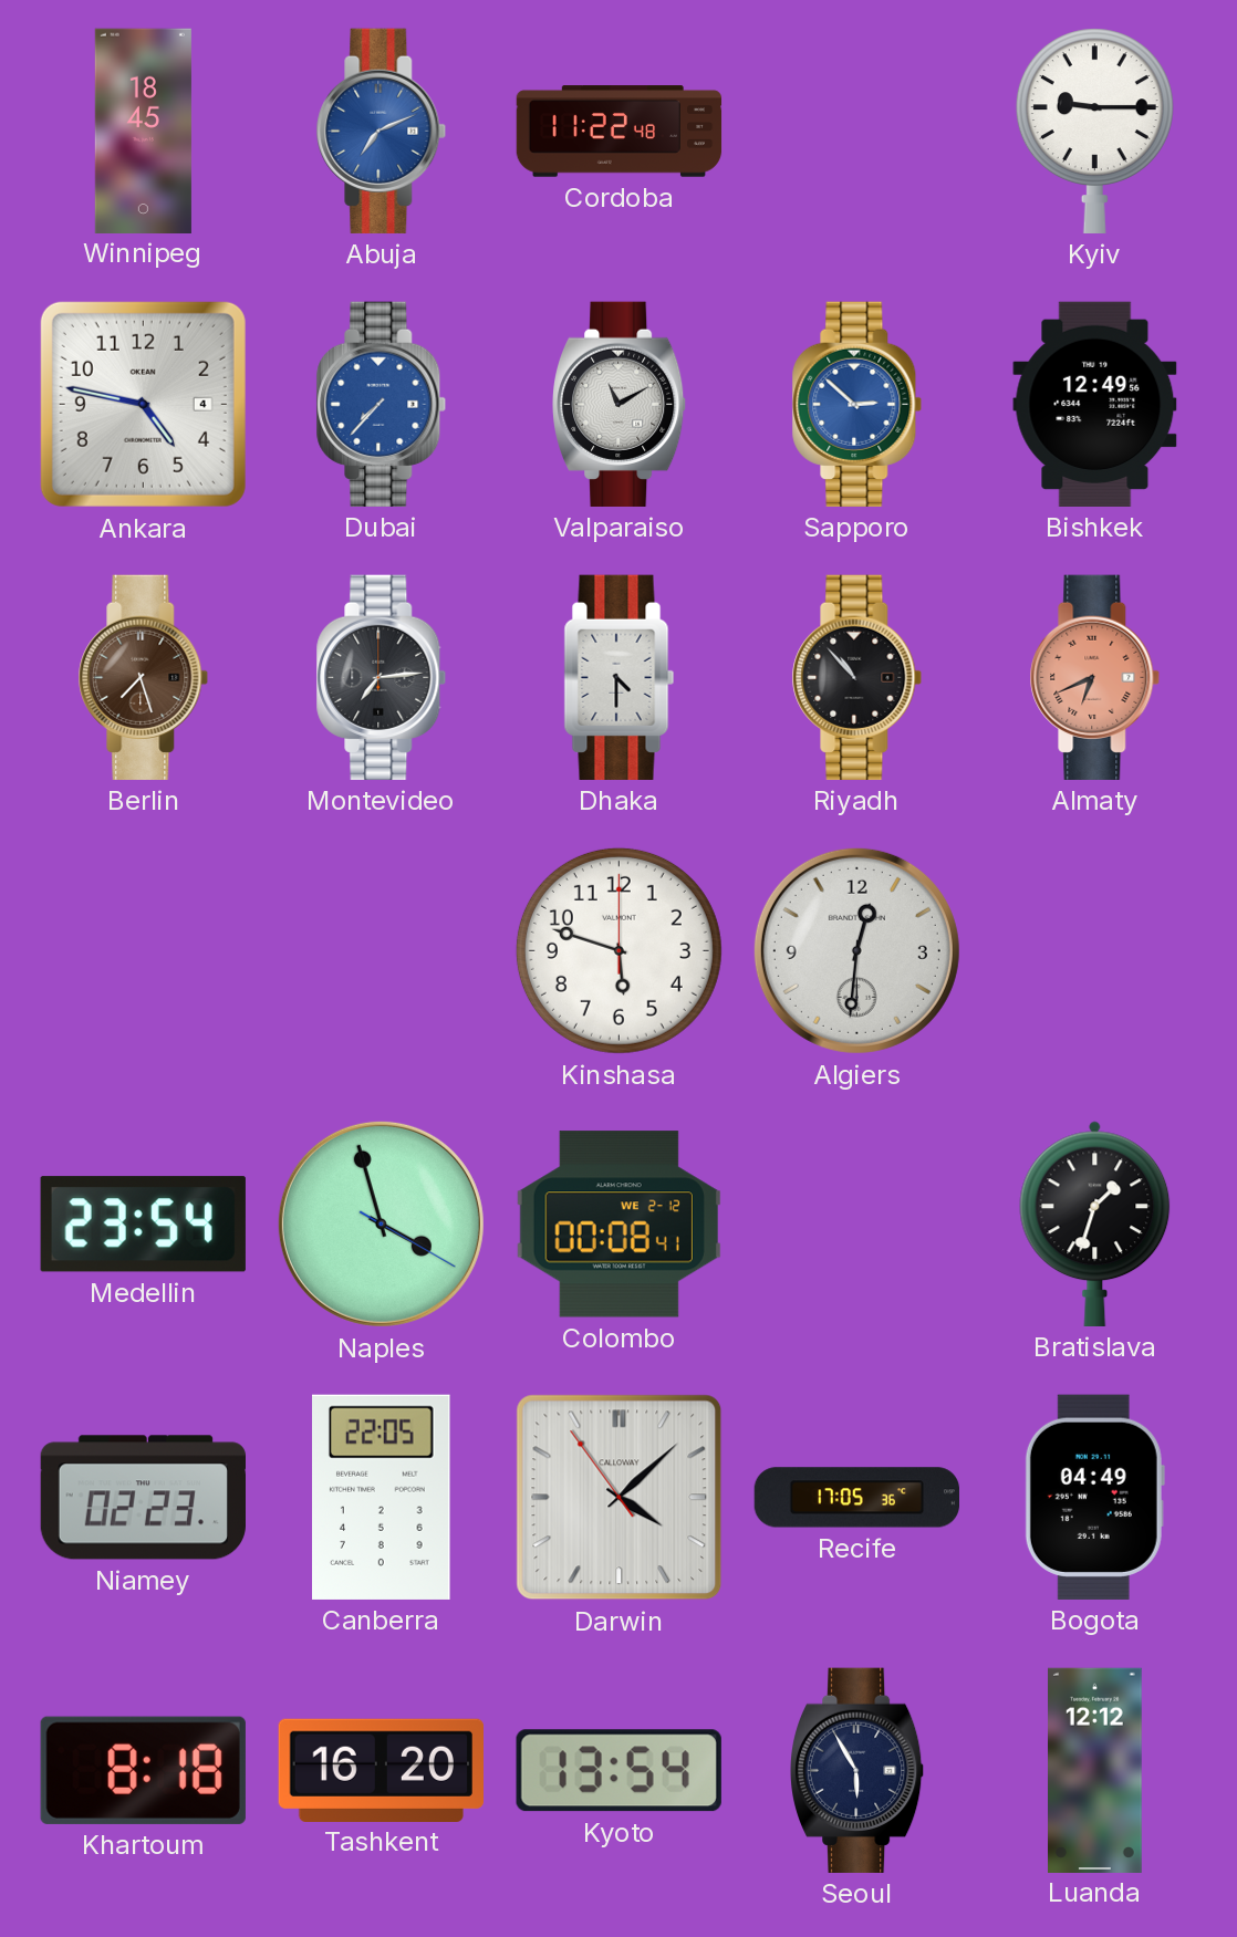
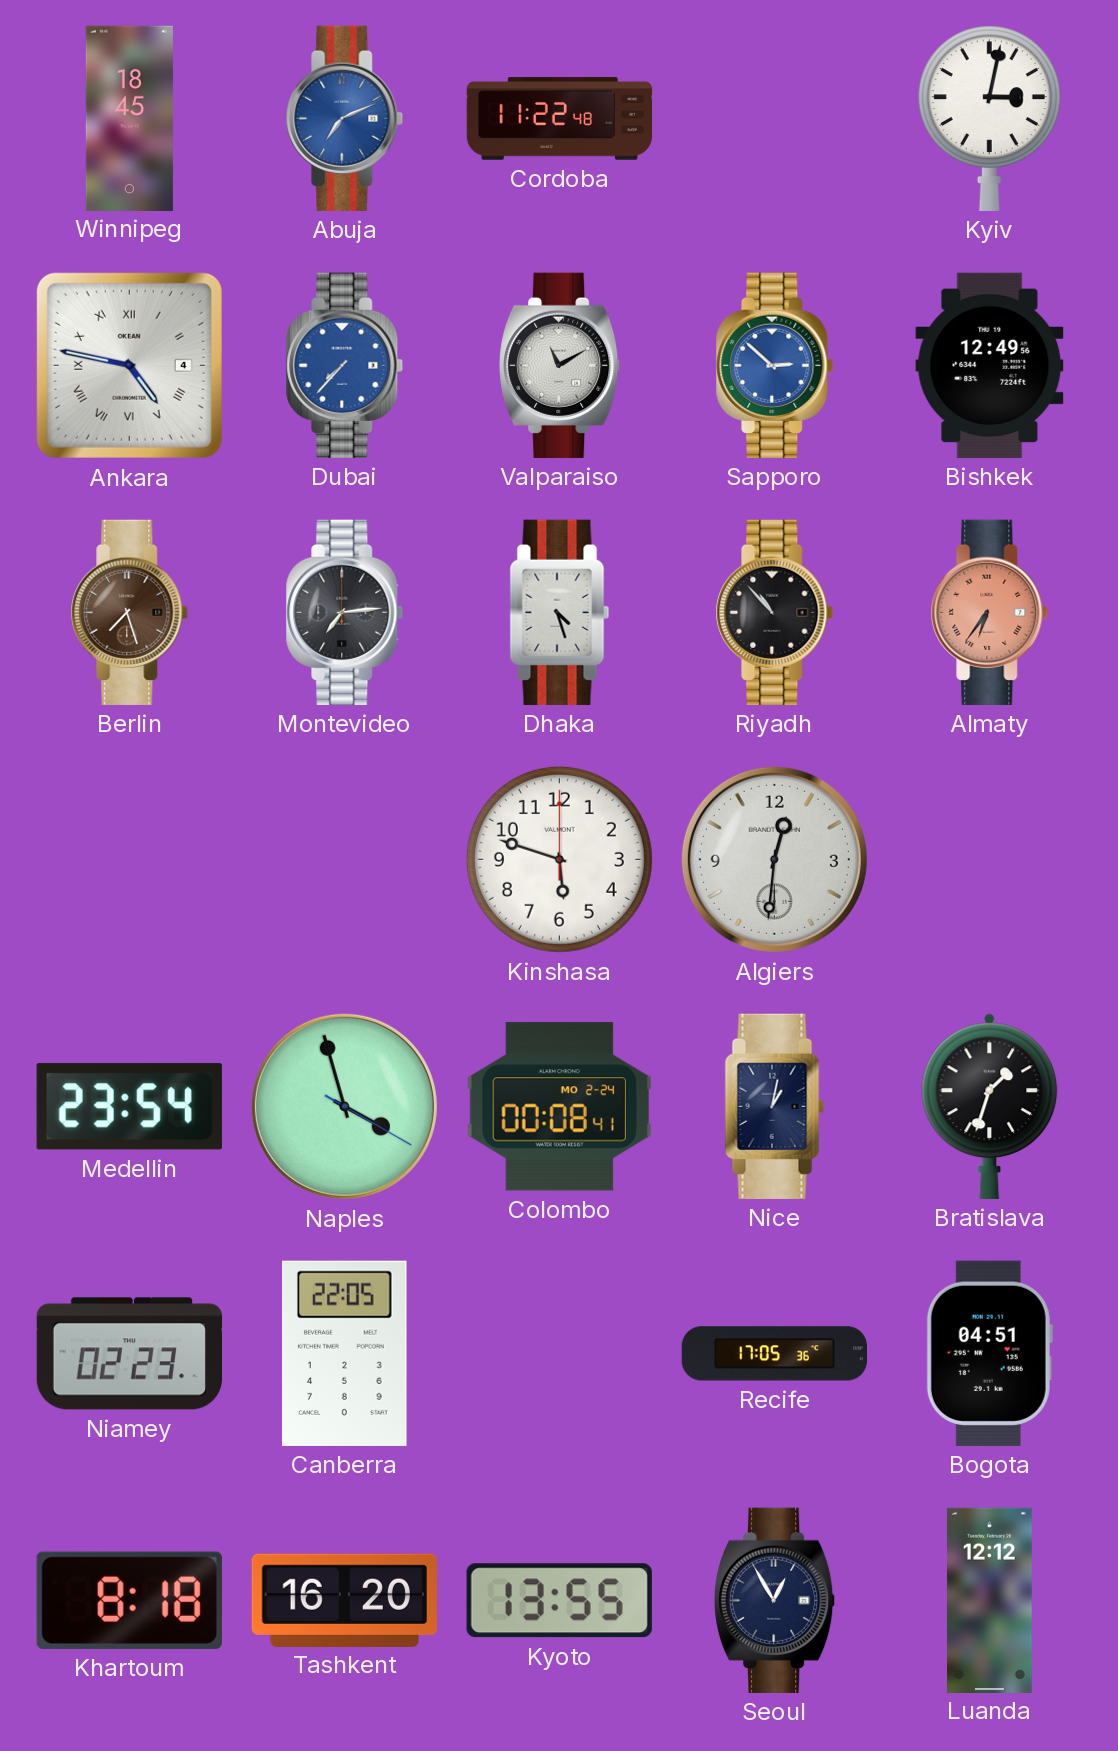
Kyiv: 9:15 -> 3:02
Ankara numerals: Arabic -> Roman
Dhaka: 4:30 -> 4:27
Almaty: 6:41 -> 6:36
Colombo date: WE 2-12 -> MO 2-24
Nice: none -> 1:02
Darwin: 4:07 -> none
Bogota: 04:49 -> 04:51
Kyoto: 13:54 -> 13:55
Seoul: 5:55 -> 12:55
